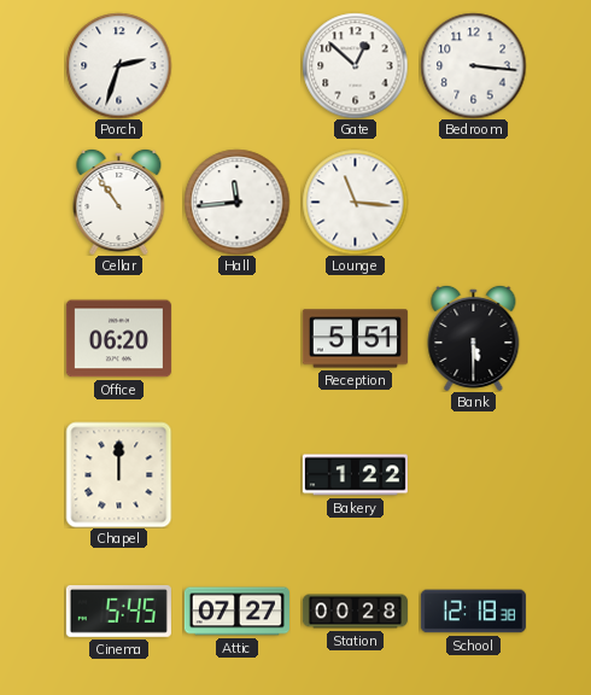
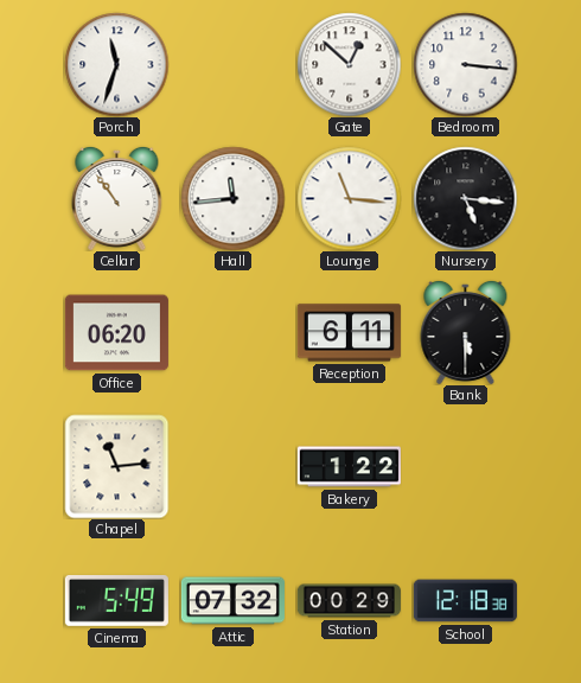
Porch: 2:33 -> 11:33
Nursery: none -> 5:16
Reception: 5:51 -> 6:11
Chapel: 12:00 -> 11:14
Cinema: 5:45 -> 5:49
Attic: 07:27 -> 07:32
Station: 00:28 -> 00:29
